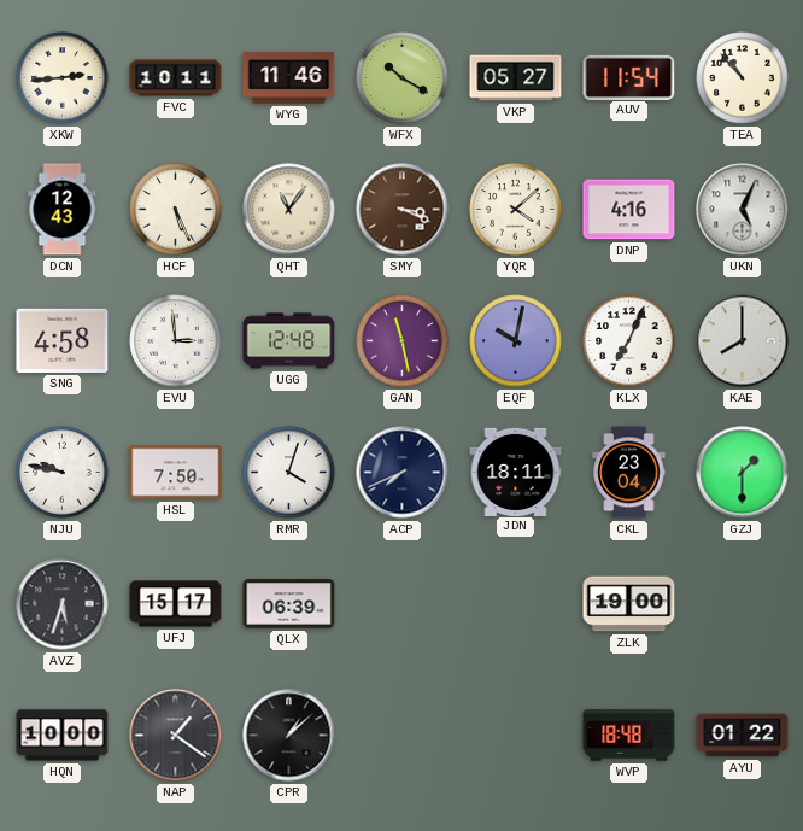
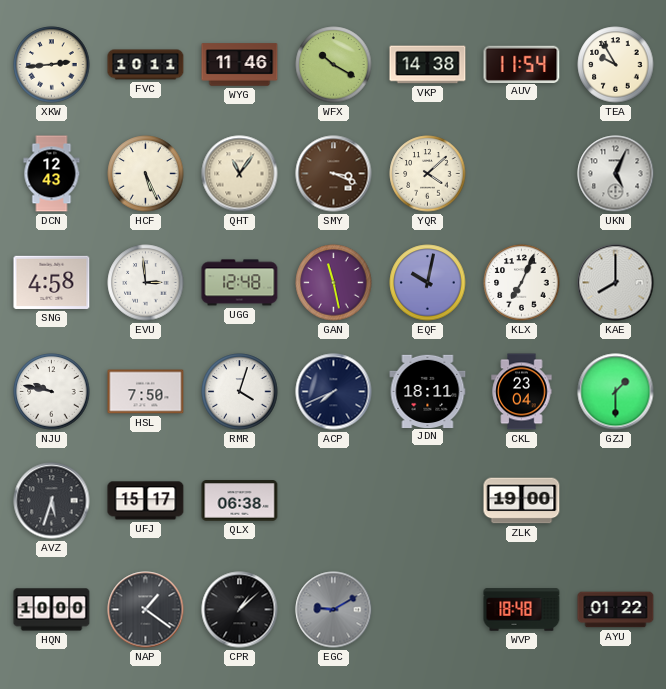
VKP: 05:27 -> 14:38
TEA: 10:53 -> 9:55
DNP: 4:16 -> none
QLX: 06:39 -> 06:38
EGC: none -> 9:10
